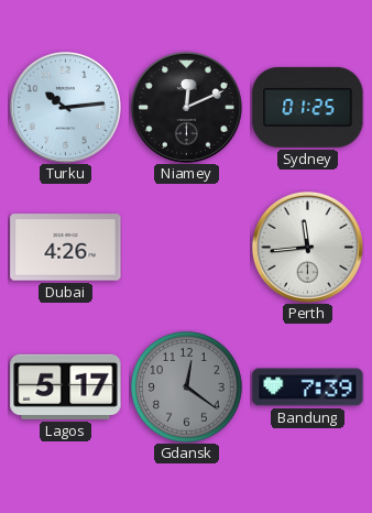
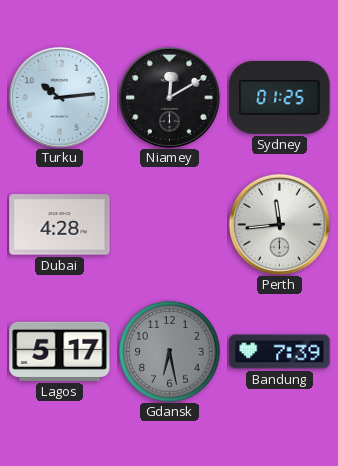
Niamey: 12:11 -> 12:10
Dubai: 4:26 -> 4:28
Gdansk: 12:21 -> 6:28
